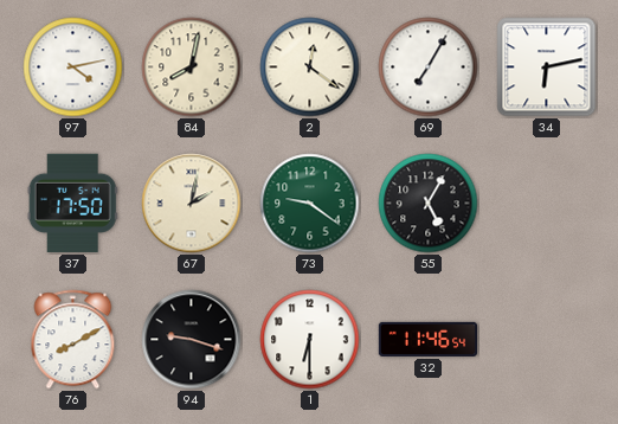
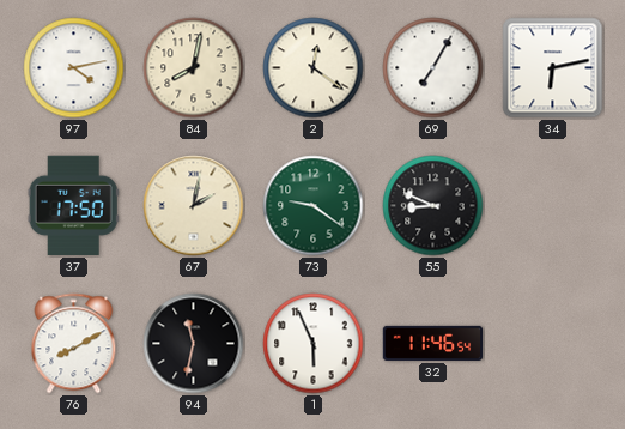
55: 5:05 -> 8:49
94: 9:18 -> 11:32
1: 6:30 -> 5:56
